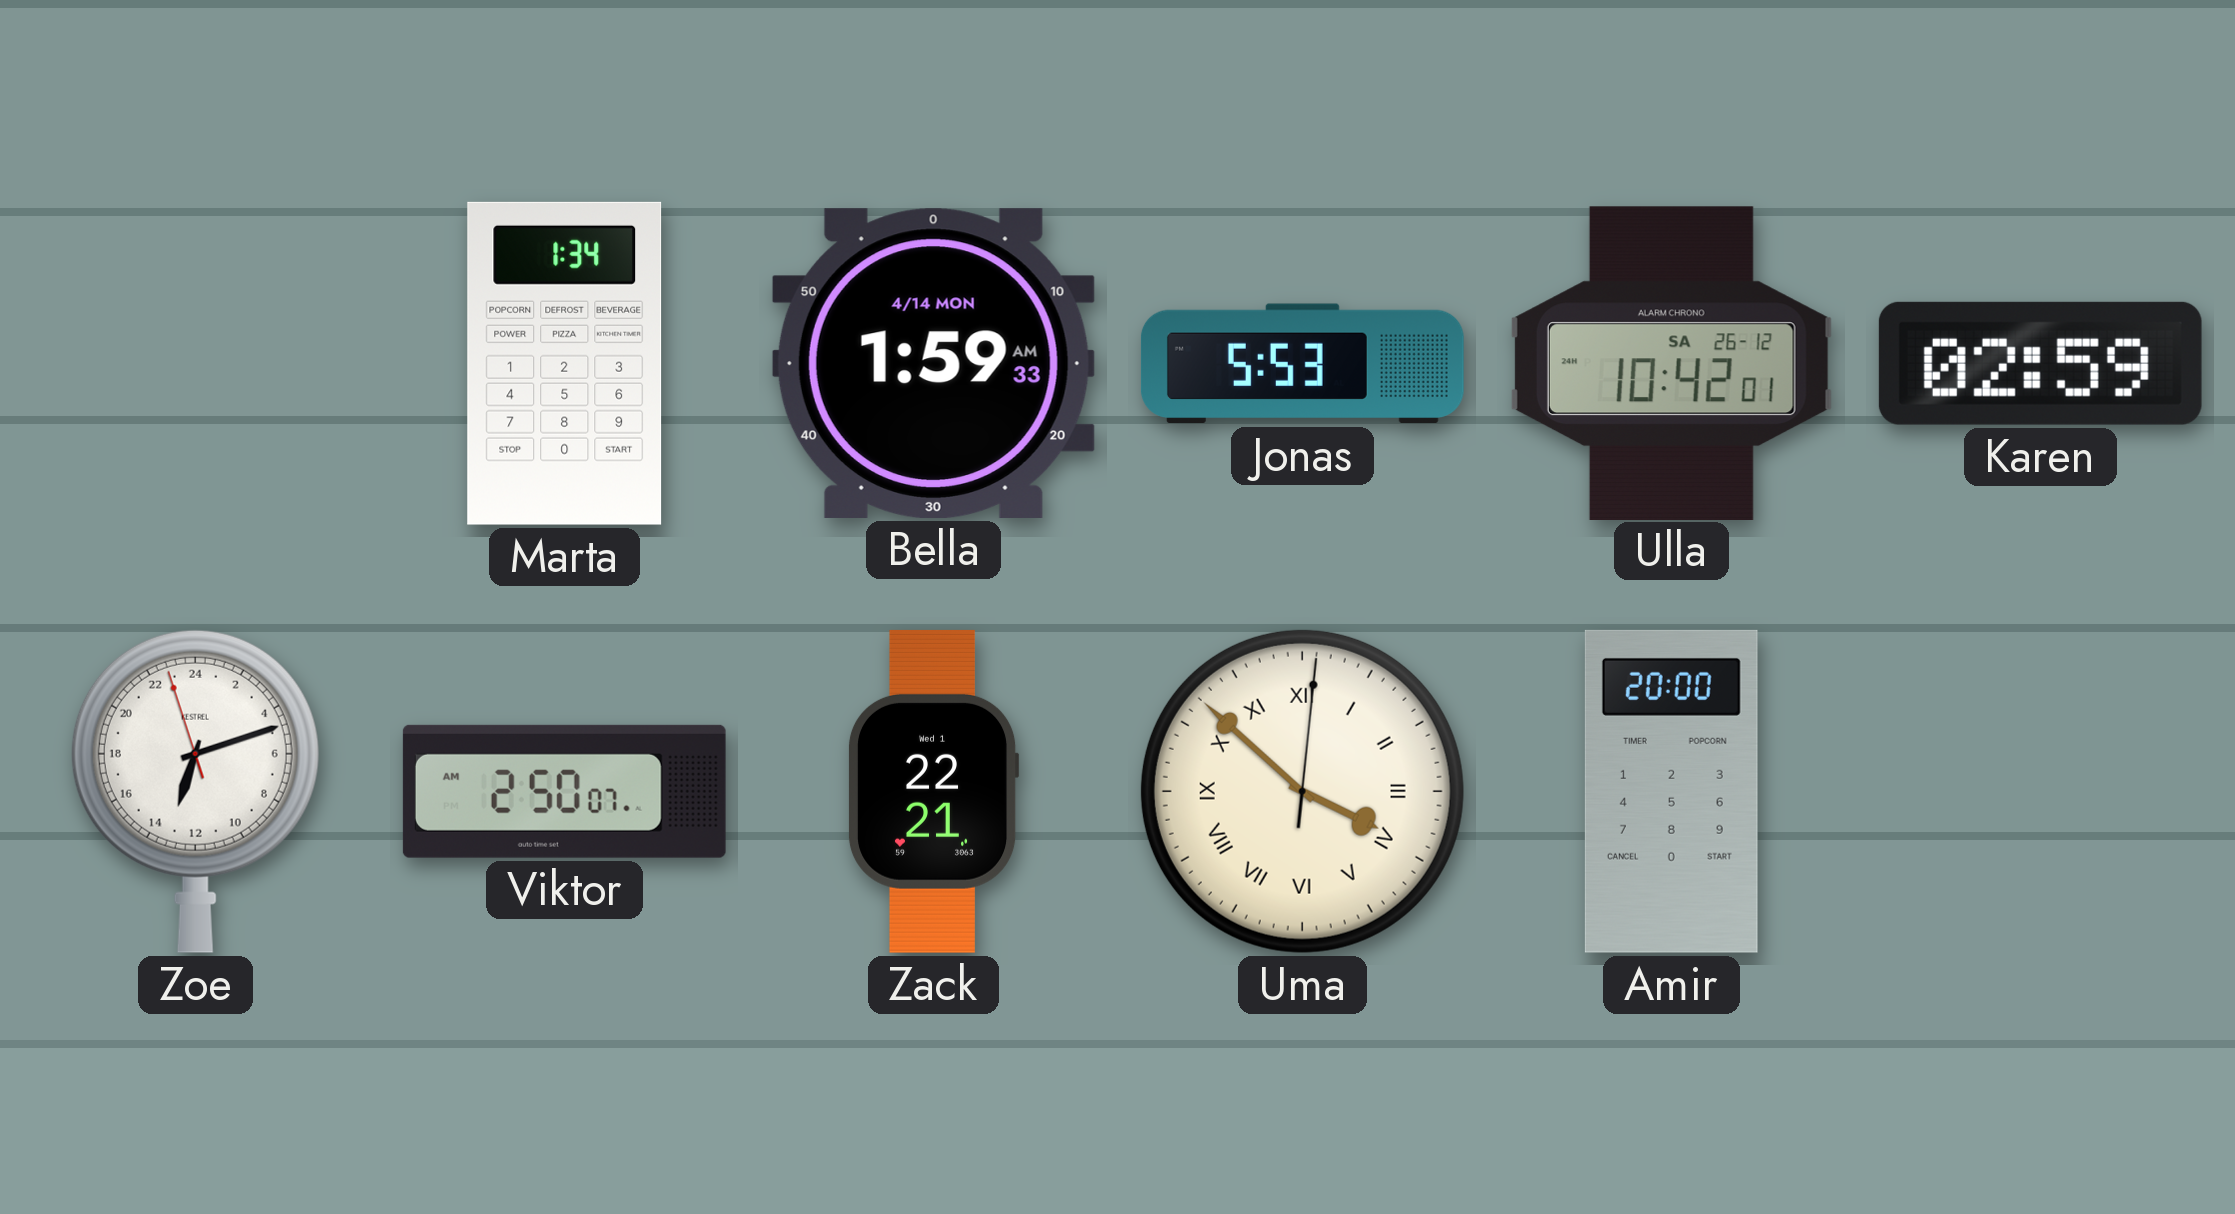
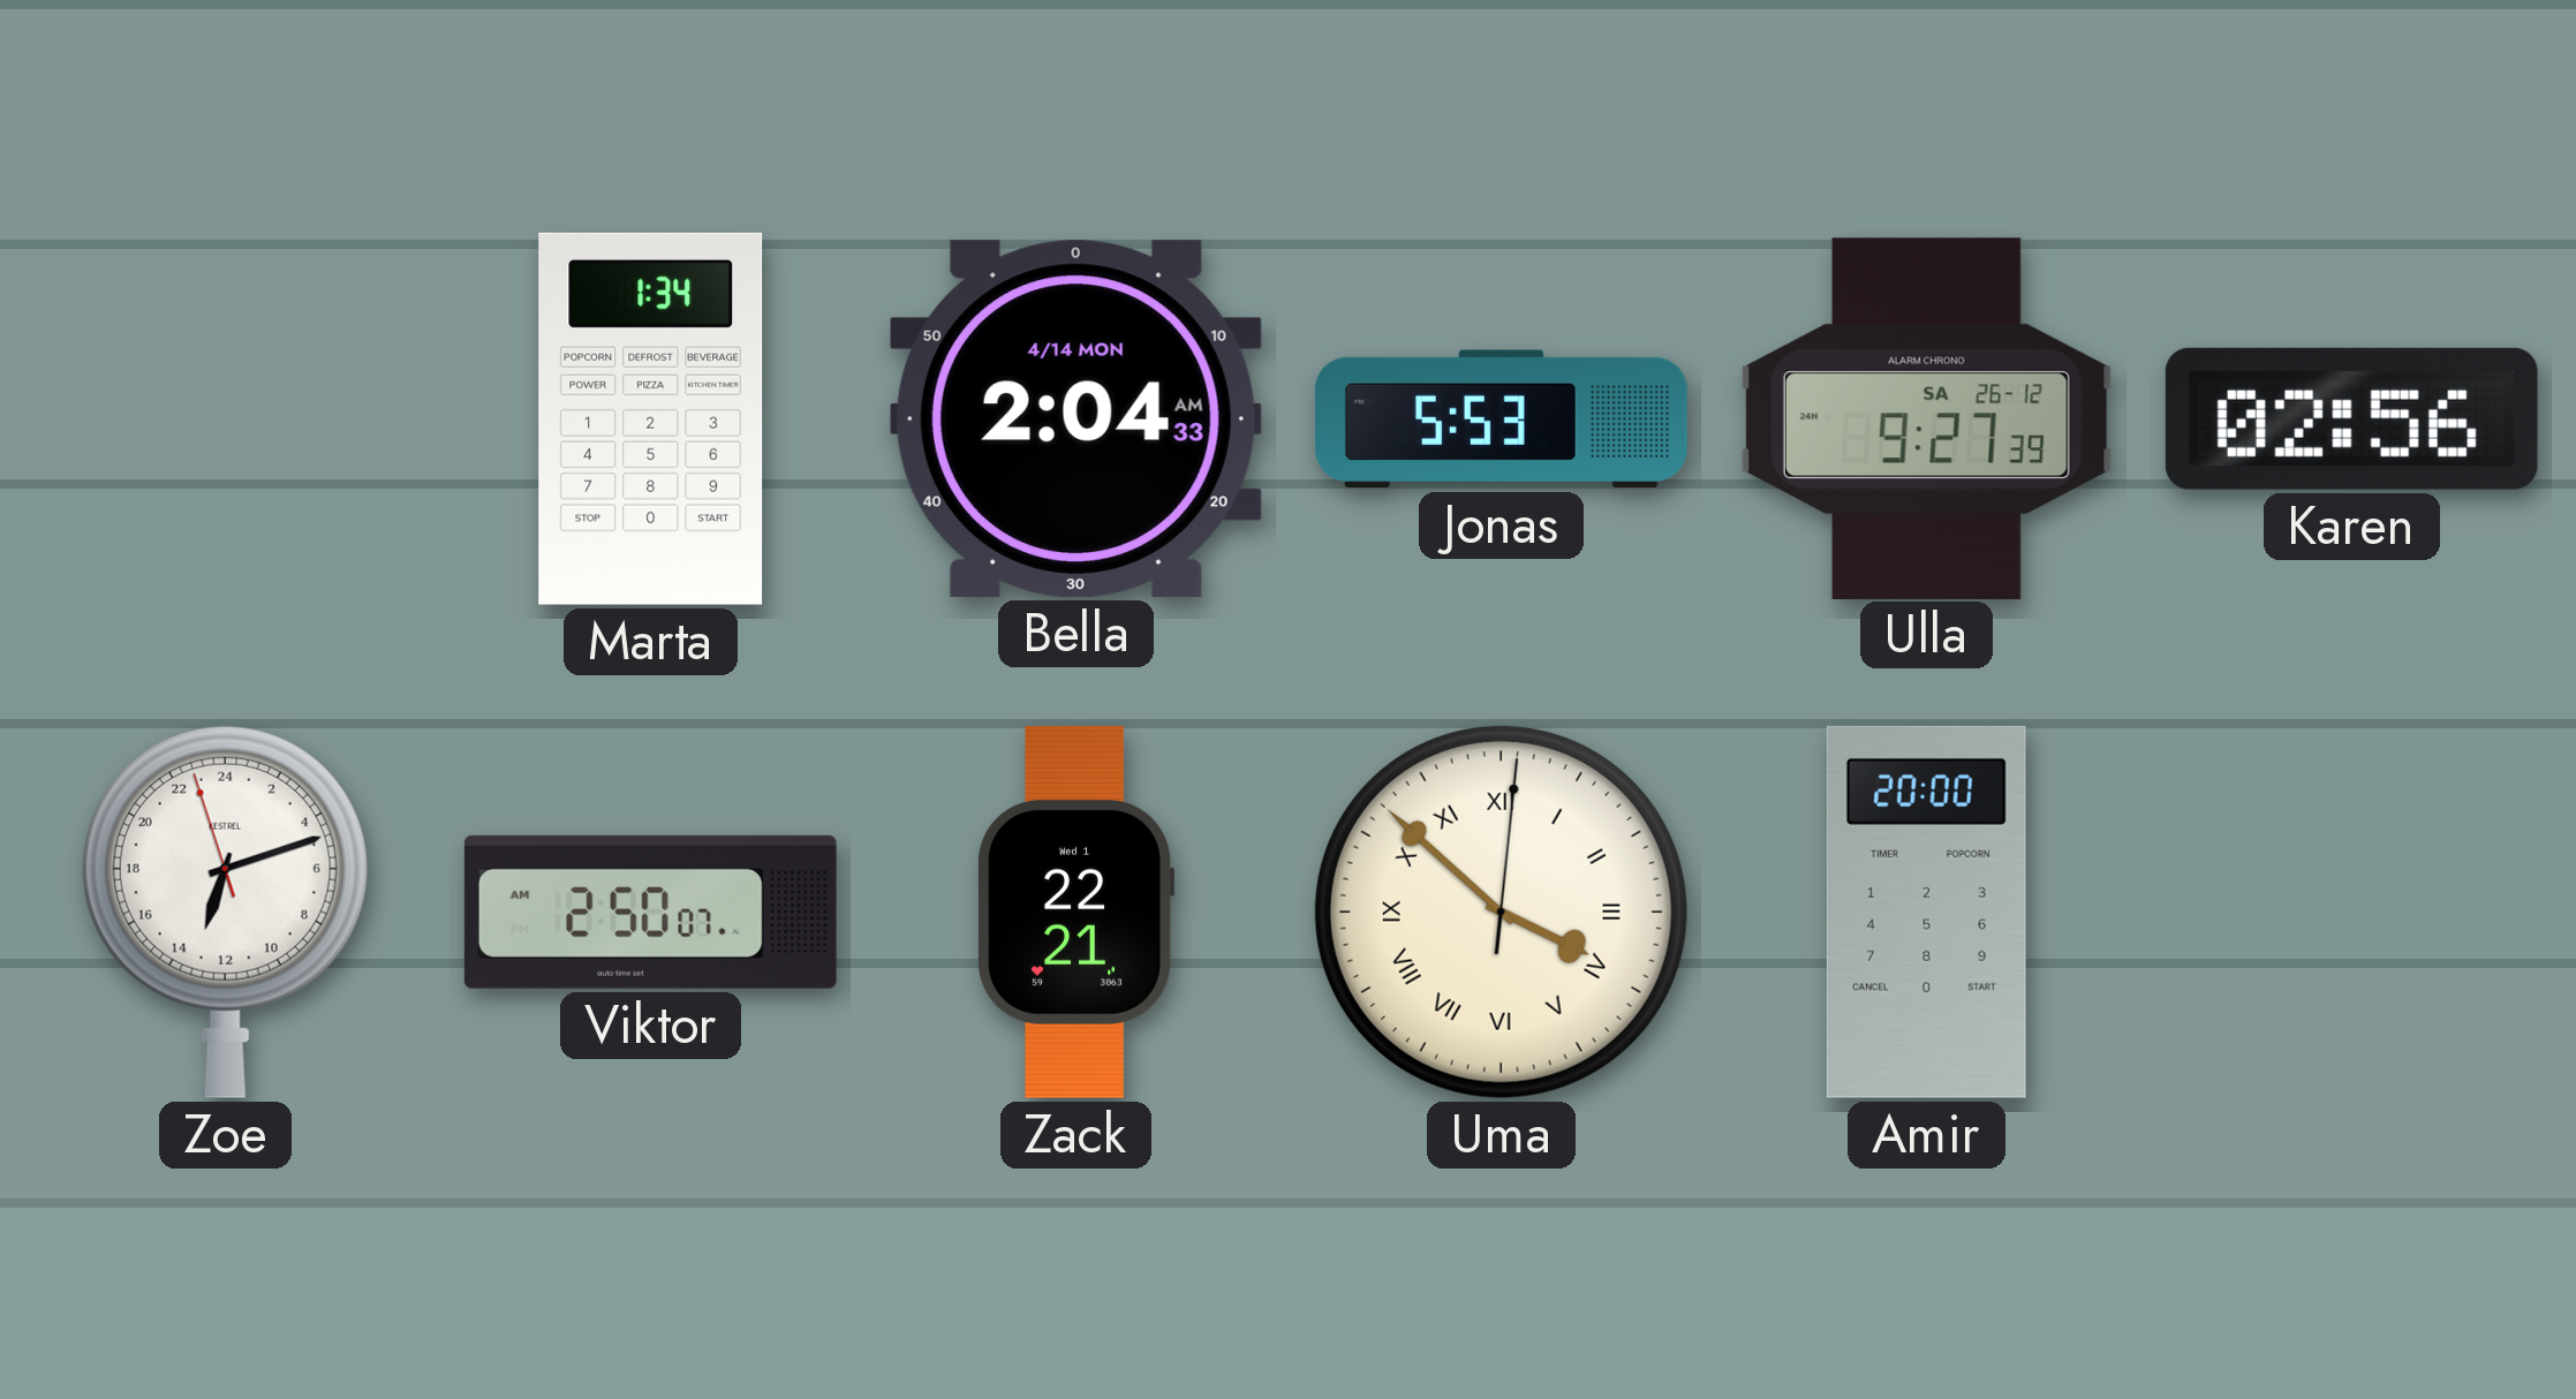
Bella: 1:59 -> 2:04
Ulla: 10:42 -> 9:27
Karen: 02:59 -> 02:56
